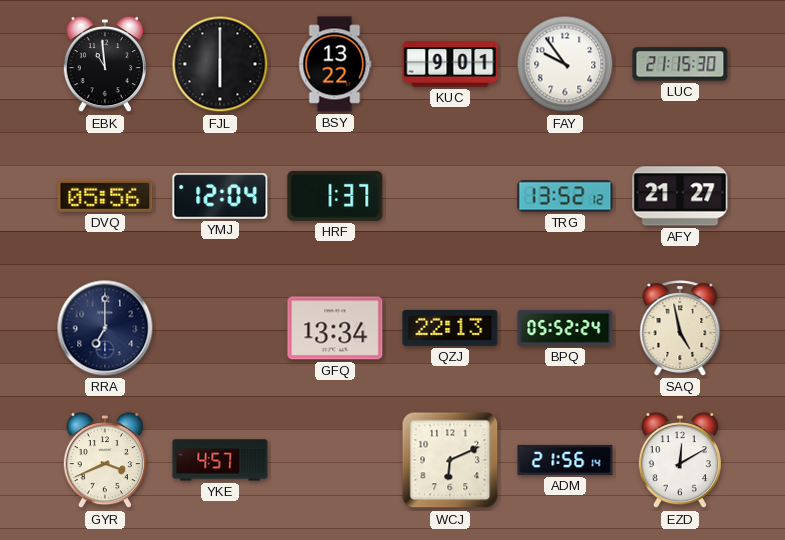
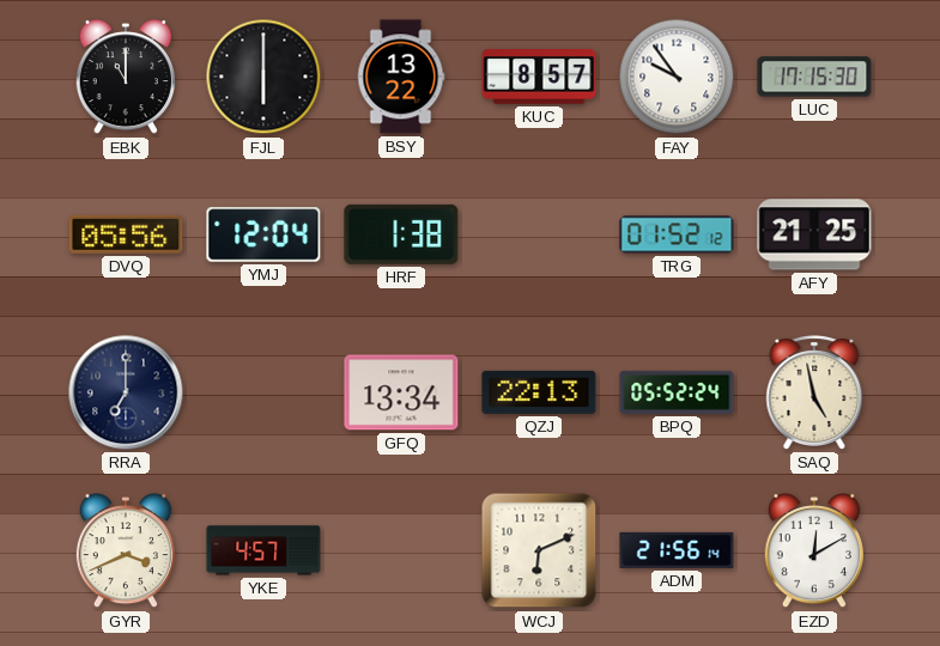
EBK: 10:59 -> 11:00
KUC: 9:01 -> 8:57
LUC: 21:15 -> 17:15
HRF: 1:37 -> 1:38
TRG: 13:52 -> 01:52
AFY: 21:27 -> 21:25
